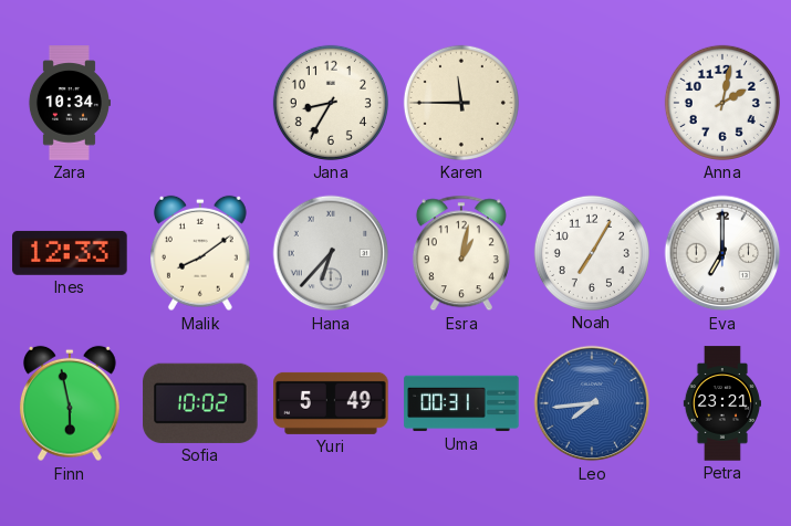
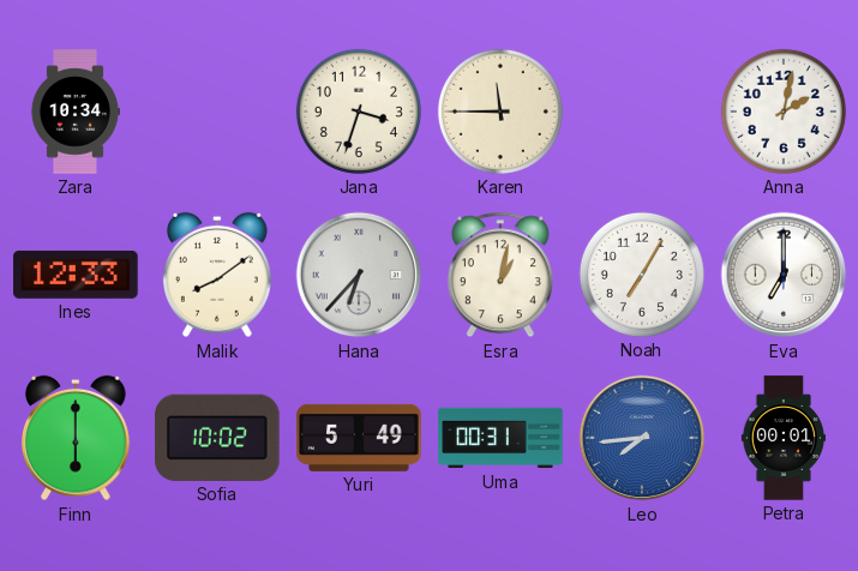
Jana: 8:35 -> 3:33
Finn: 5:58 -> 6:00
Petra: 23:21 -> 00:01
